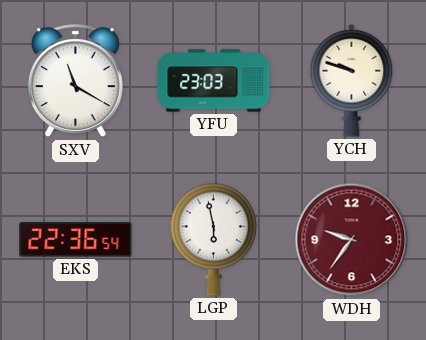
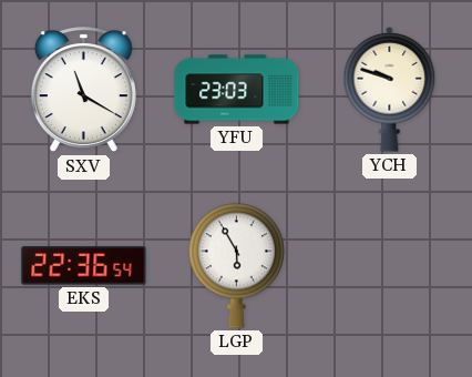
LGP: 5:58 -> 5:55
WDH: 9:36 -> none
